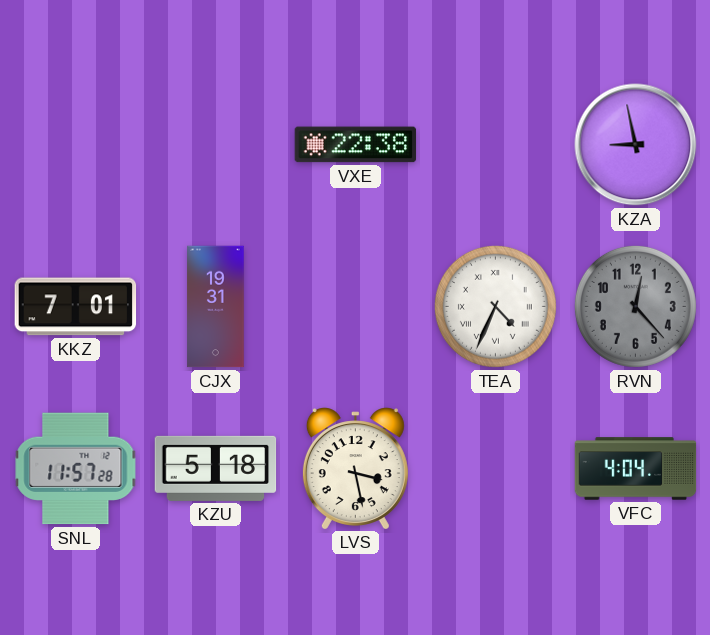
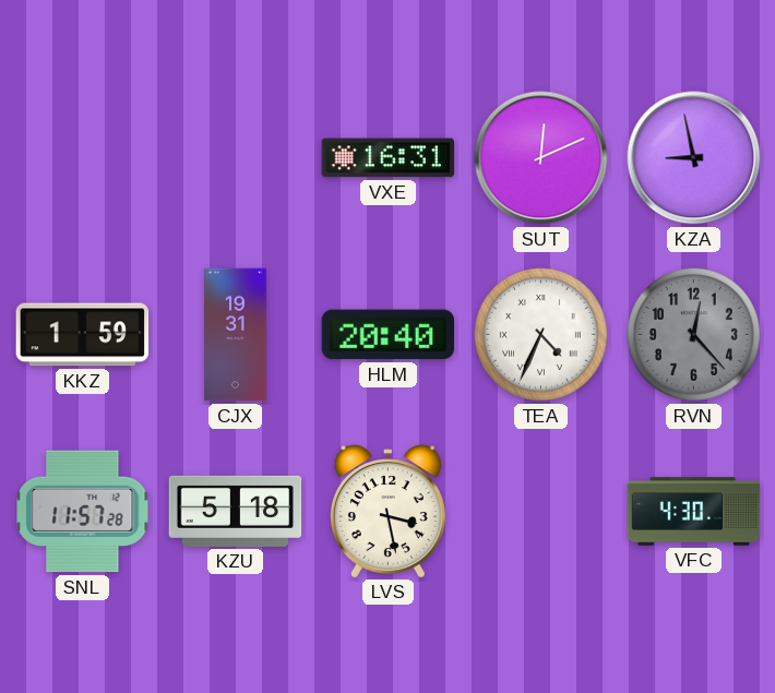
VXE: 22:38 -> 16:31
SUT: none -> 12:11
KKZ: 7:01 -> 1:59
HLM: none -> 20:40
VFC: 4:04 -> 4:30
